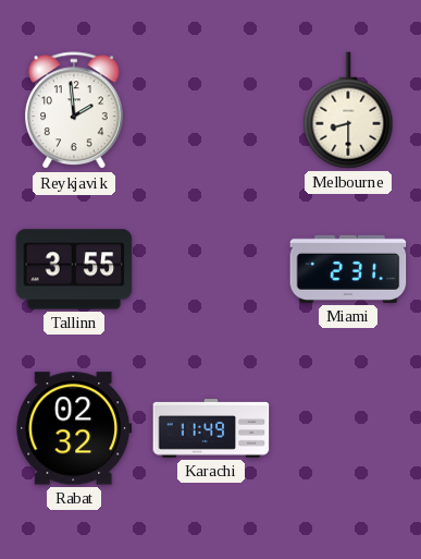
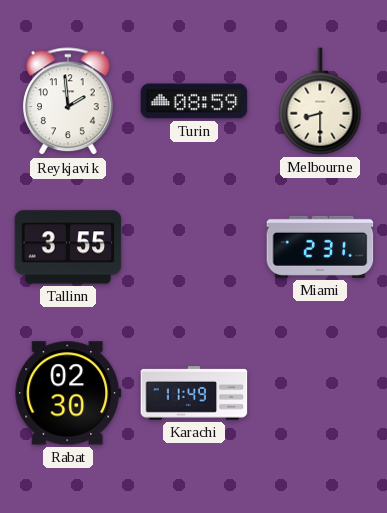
Turin: none -> 08:59
Rabat: 02:32 -> 02:30
